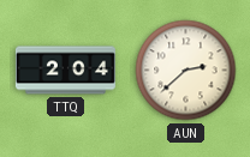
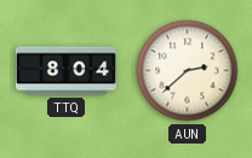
TTQ: 2:04 -> 8:04
